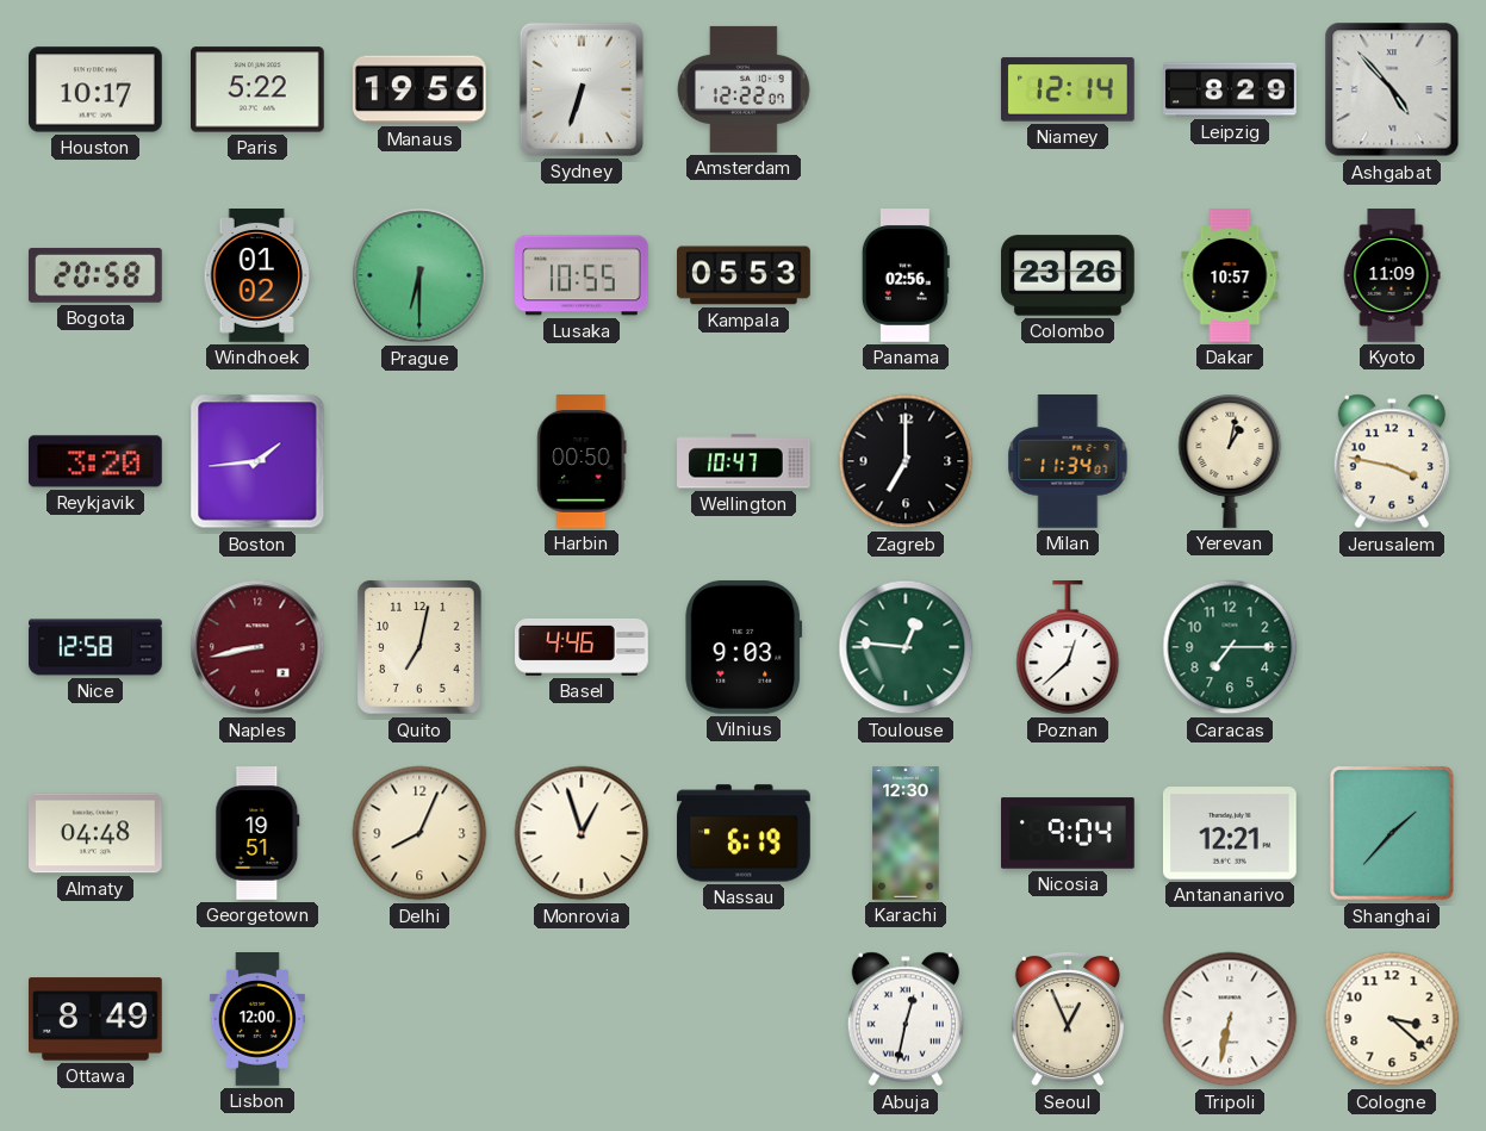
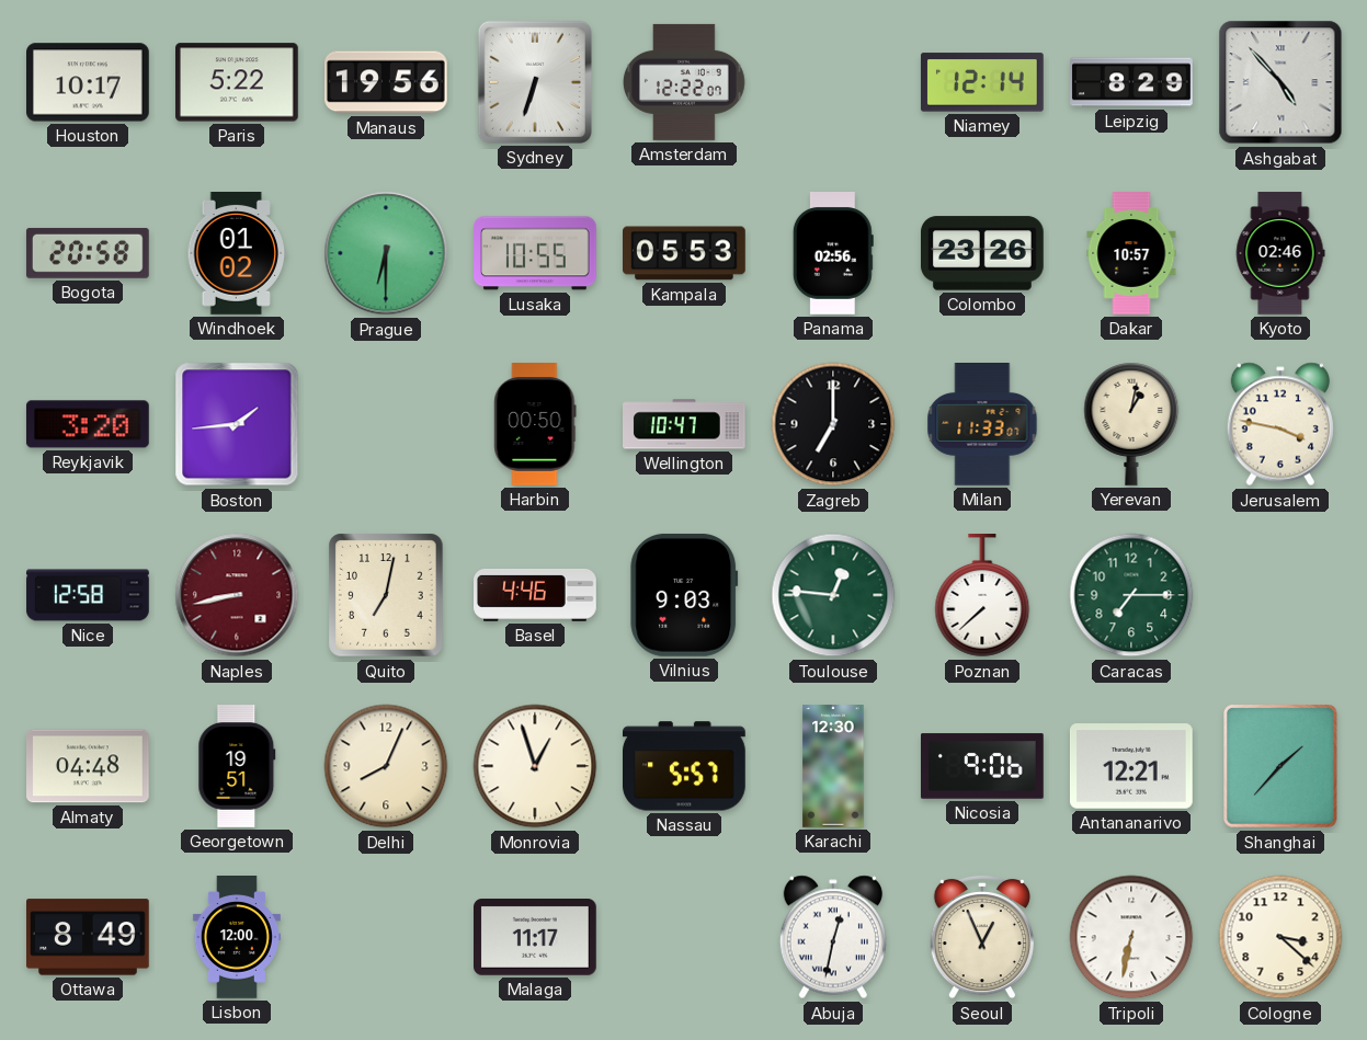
Kyoto: 11:09 -> 02:46
Milan: 11:34 -> 11:33
Poznan: 12:38 -> 7:38
Nassau: 6:19 -> 5:57
Nicosia: 9:04 -> 9:06
Malaga: none -> 11:17
